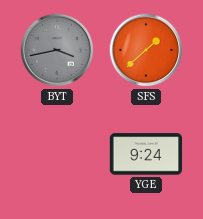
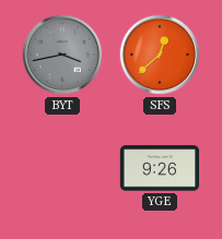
SFS: 1:38 -> 12:38
YGE: 9:24 -> 9:26
